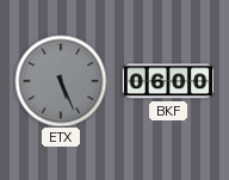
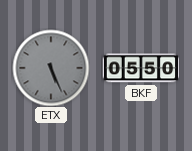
BKF: 06:00 -> 05:50
